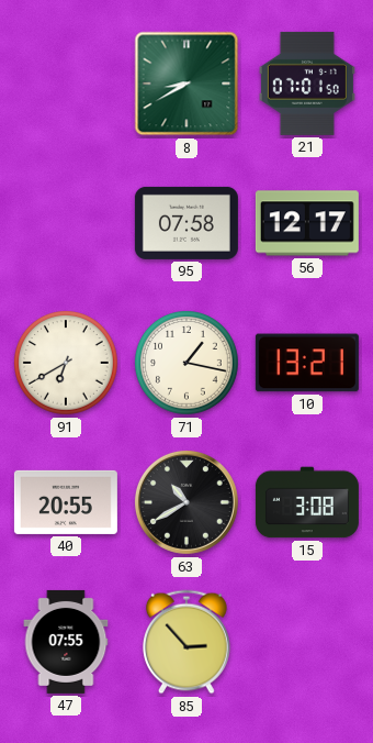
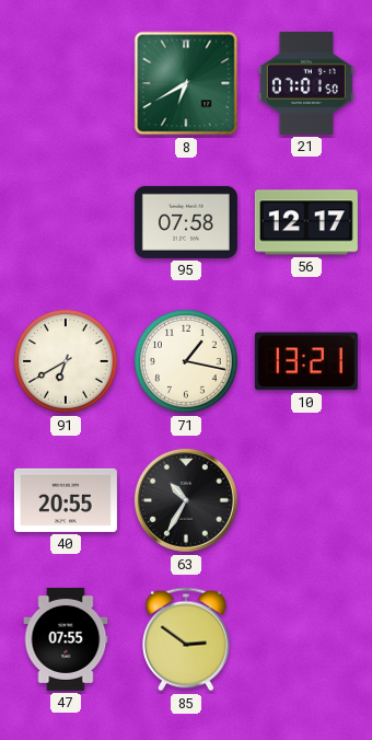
8: 8:40 -> 6:40
63: 10:40 -> 10:35
15: 3:08 -> none
85: 2:53 -> 2:51
